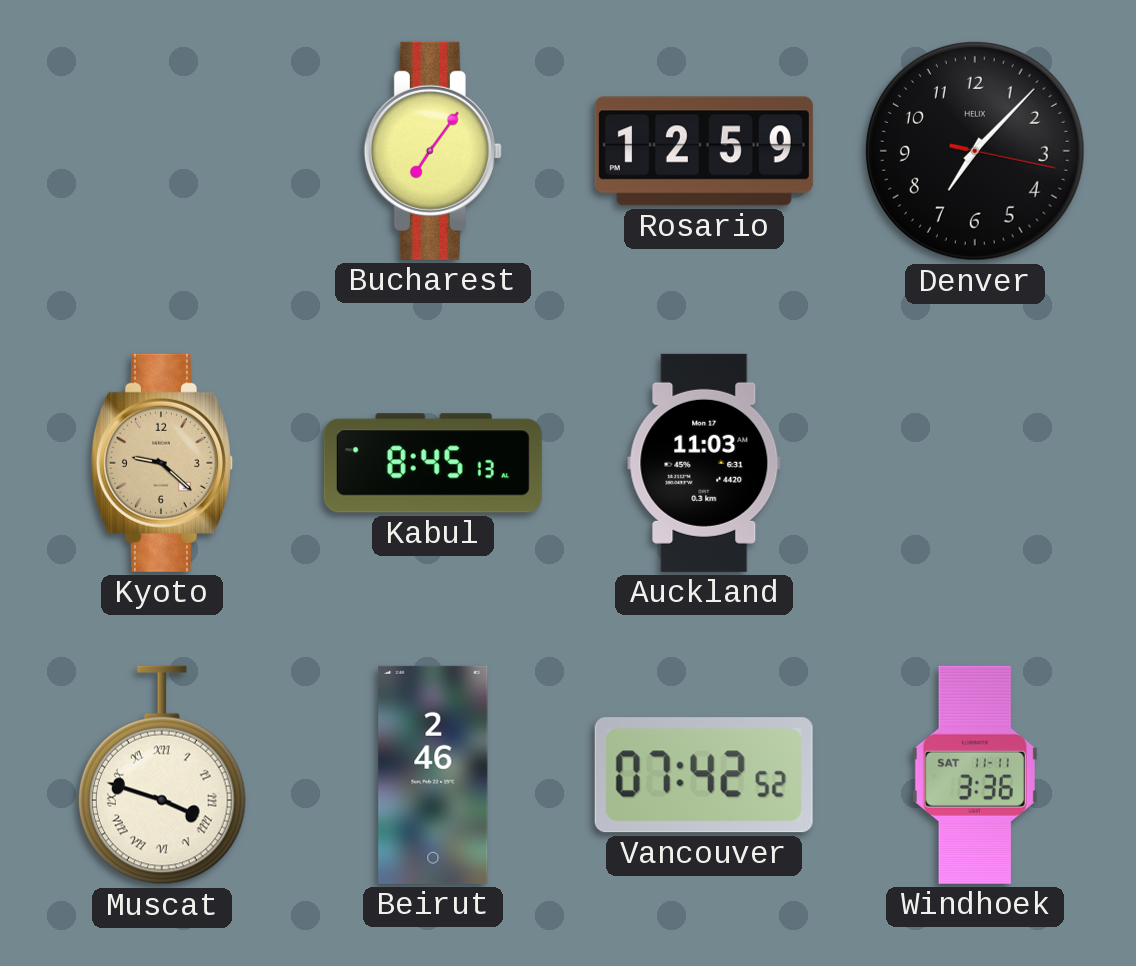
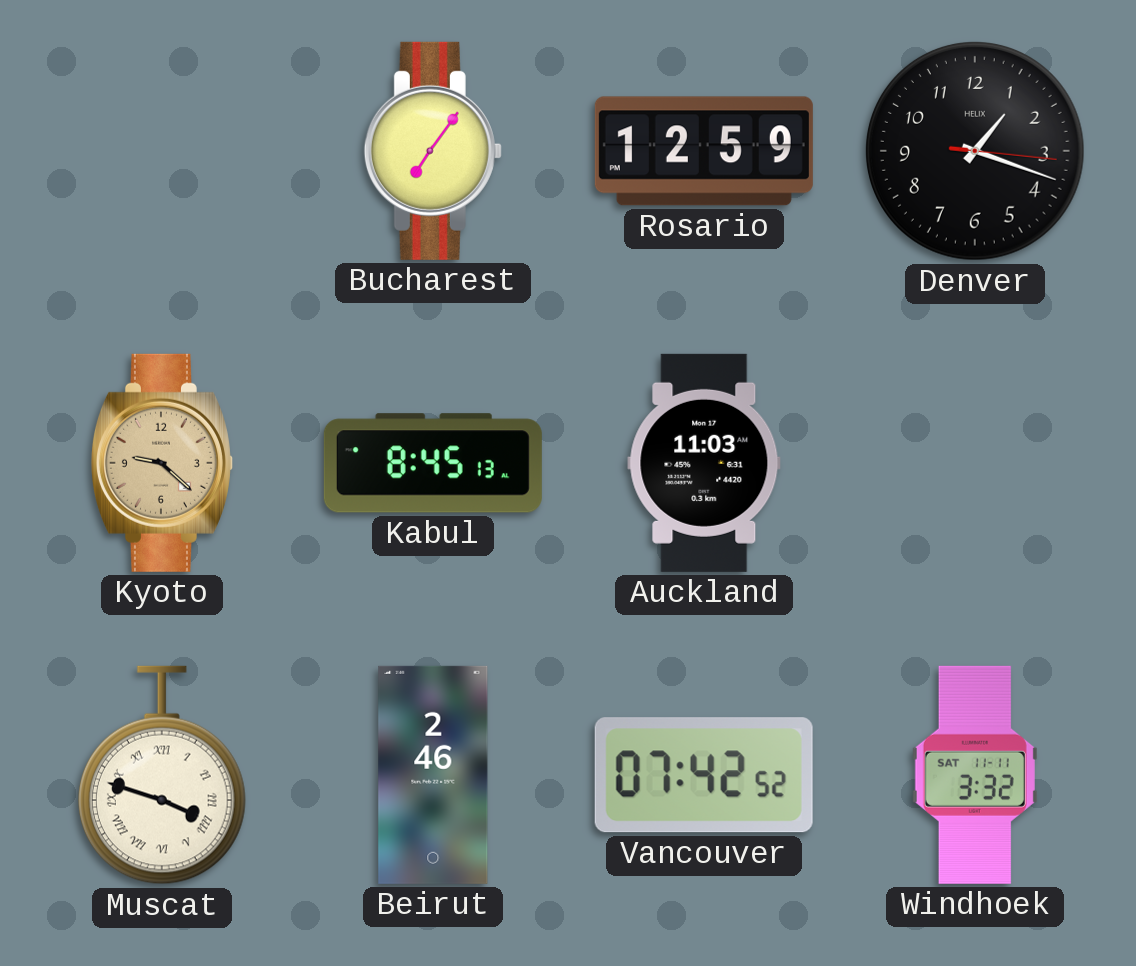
Denver: 7:07 -> 1:18
Windhoek: 3:36 -> 3:32
